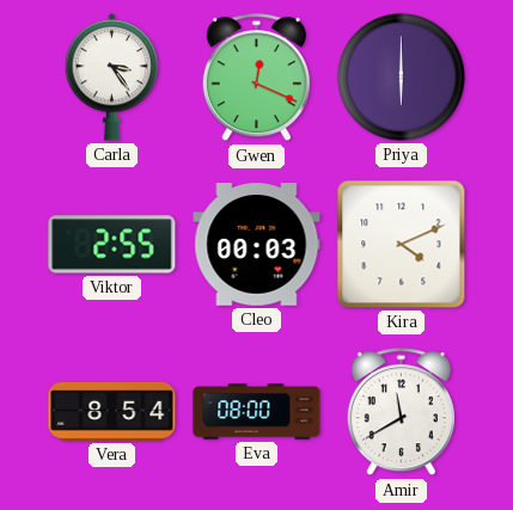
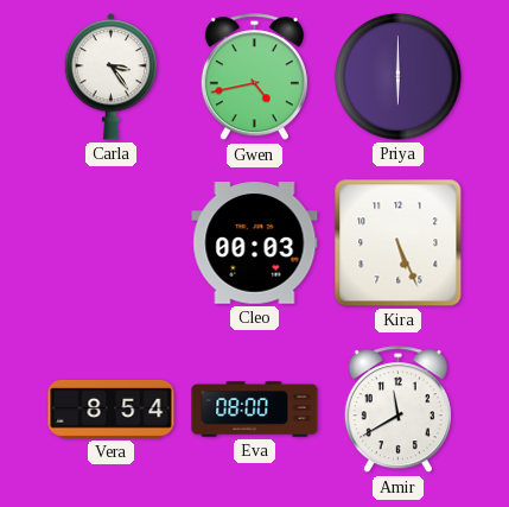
Gwen: 12:19 -> 4:43
Viktor: 2:55 -> none
Kira: 4:11 -> 5:26
